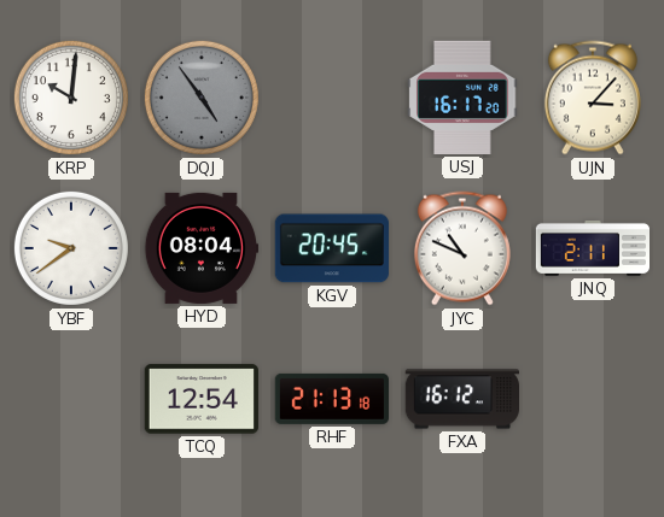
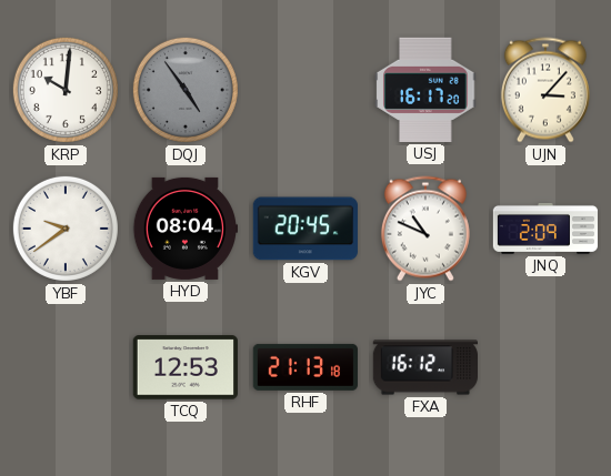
JNQ: 2:11 -> 2:09
TCQ: 12:54 -> 12:53
